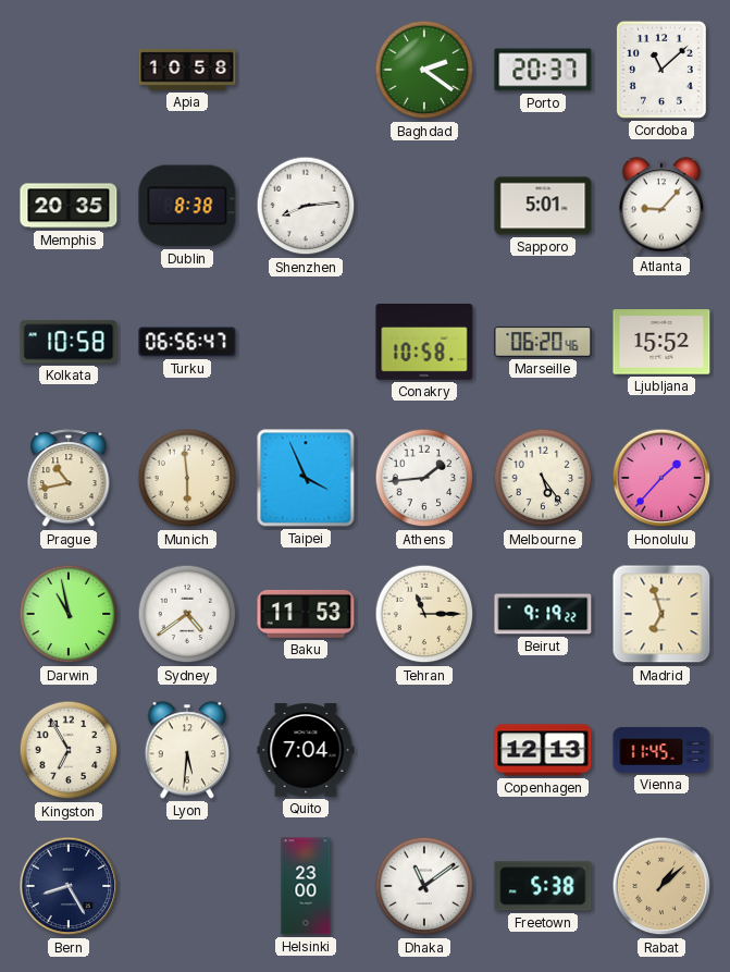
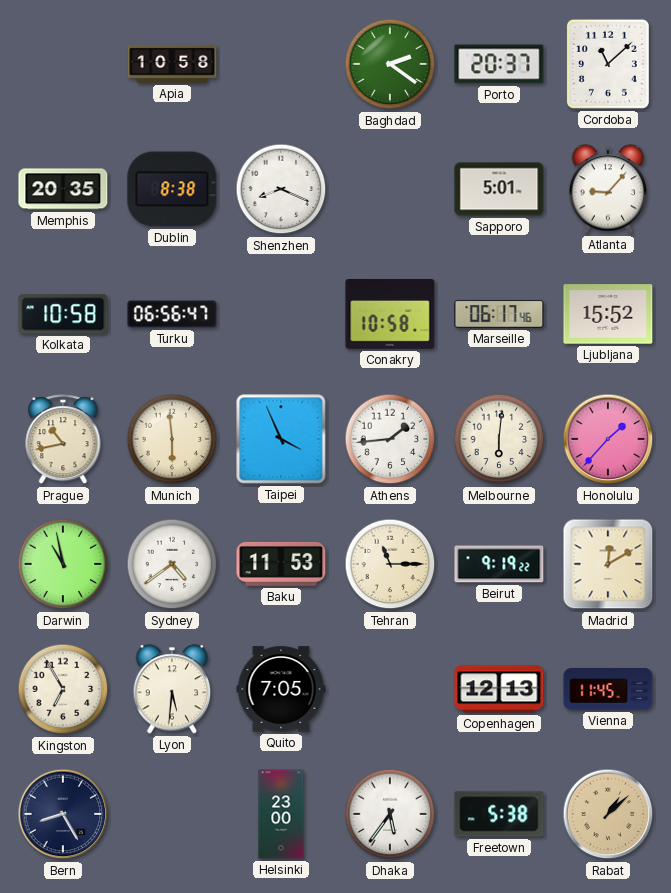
Shenzhen: 8:14 -> 8:19
Marseille: 06:20 -> 06:17
Melbourne: 5:24 -> 6:01
Madrid: 6:57 -> 12:10
Quito: 7:04 -> 7:05
Dhaka: 11:09 -> 5:36
